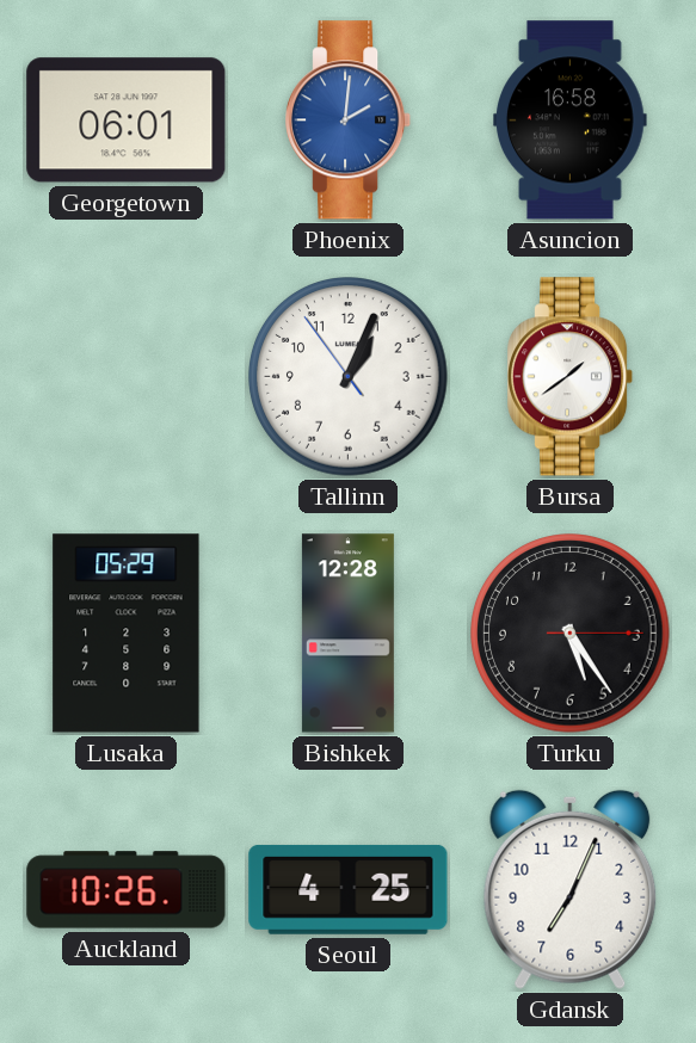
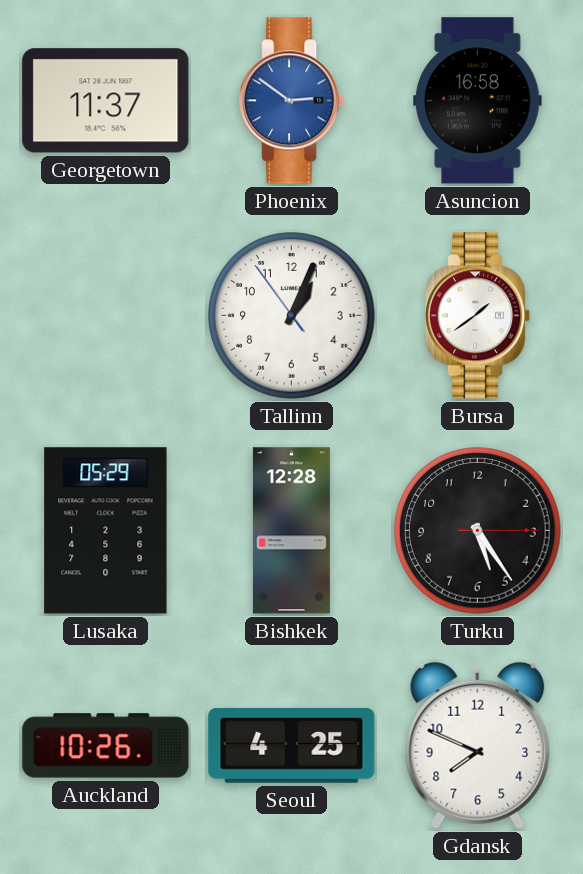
Georgetown: 06:01 -> 11:37
Phoenix: 2:01 -> 2:51
Gdansk: 7:04 -> 7:49
